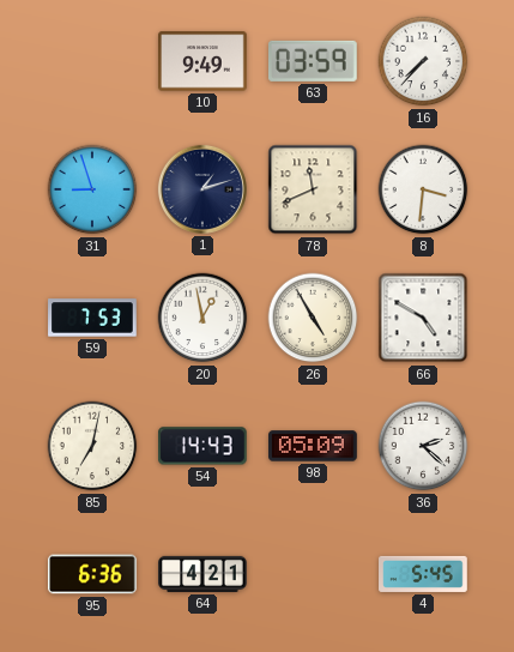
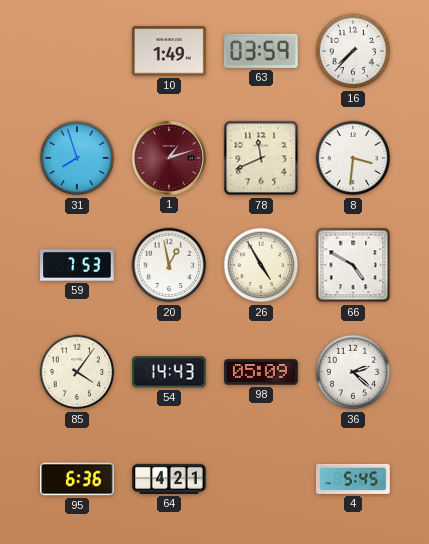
10: 9:49 -> 1:49
31: 8:57 -> 7:57
1 dial: navy -> burgundy
85: 7:02 -> 4:06
